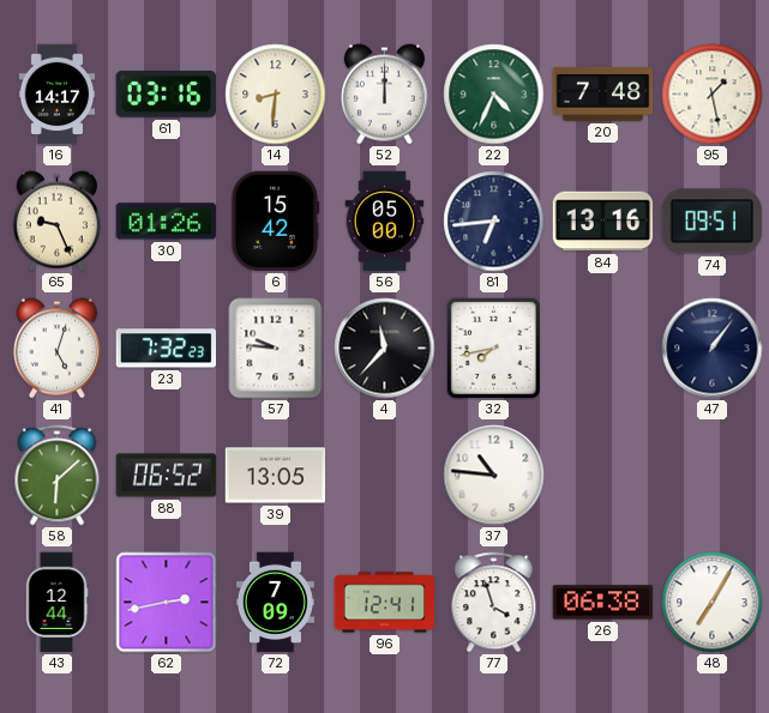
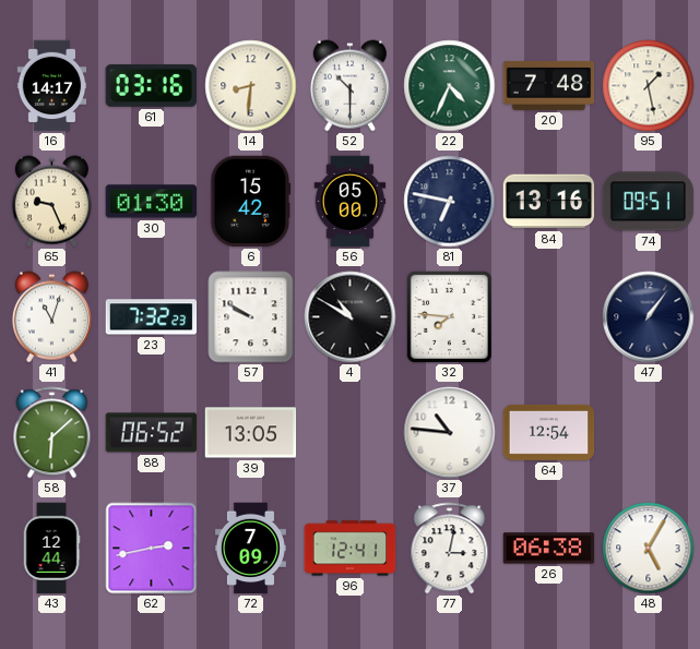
52: 12:00 -> 10:30
30: 01:26 -> 01:30
81: 6:44 -> 6:47
41: 5:03 -> 11:03
57: 9:46 -> 9:50
4: 11:37 -> 10:50
32: 7:43 -> 7:46
64: none -> 12:54
77: 3:57 -> 3:02
48: 7:05 -> 5:05
